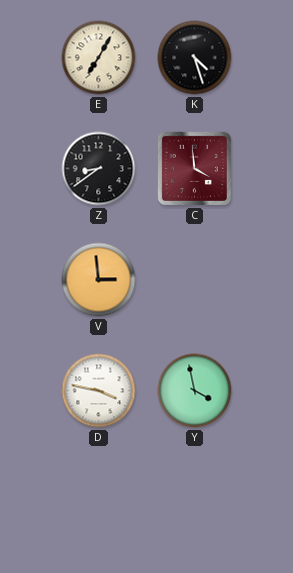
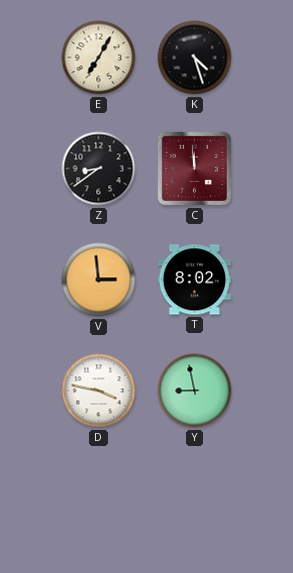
C: 3:59 -> 11:59
T: none -> 8:02
Y: 3:58 -> 8:58
